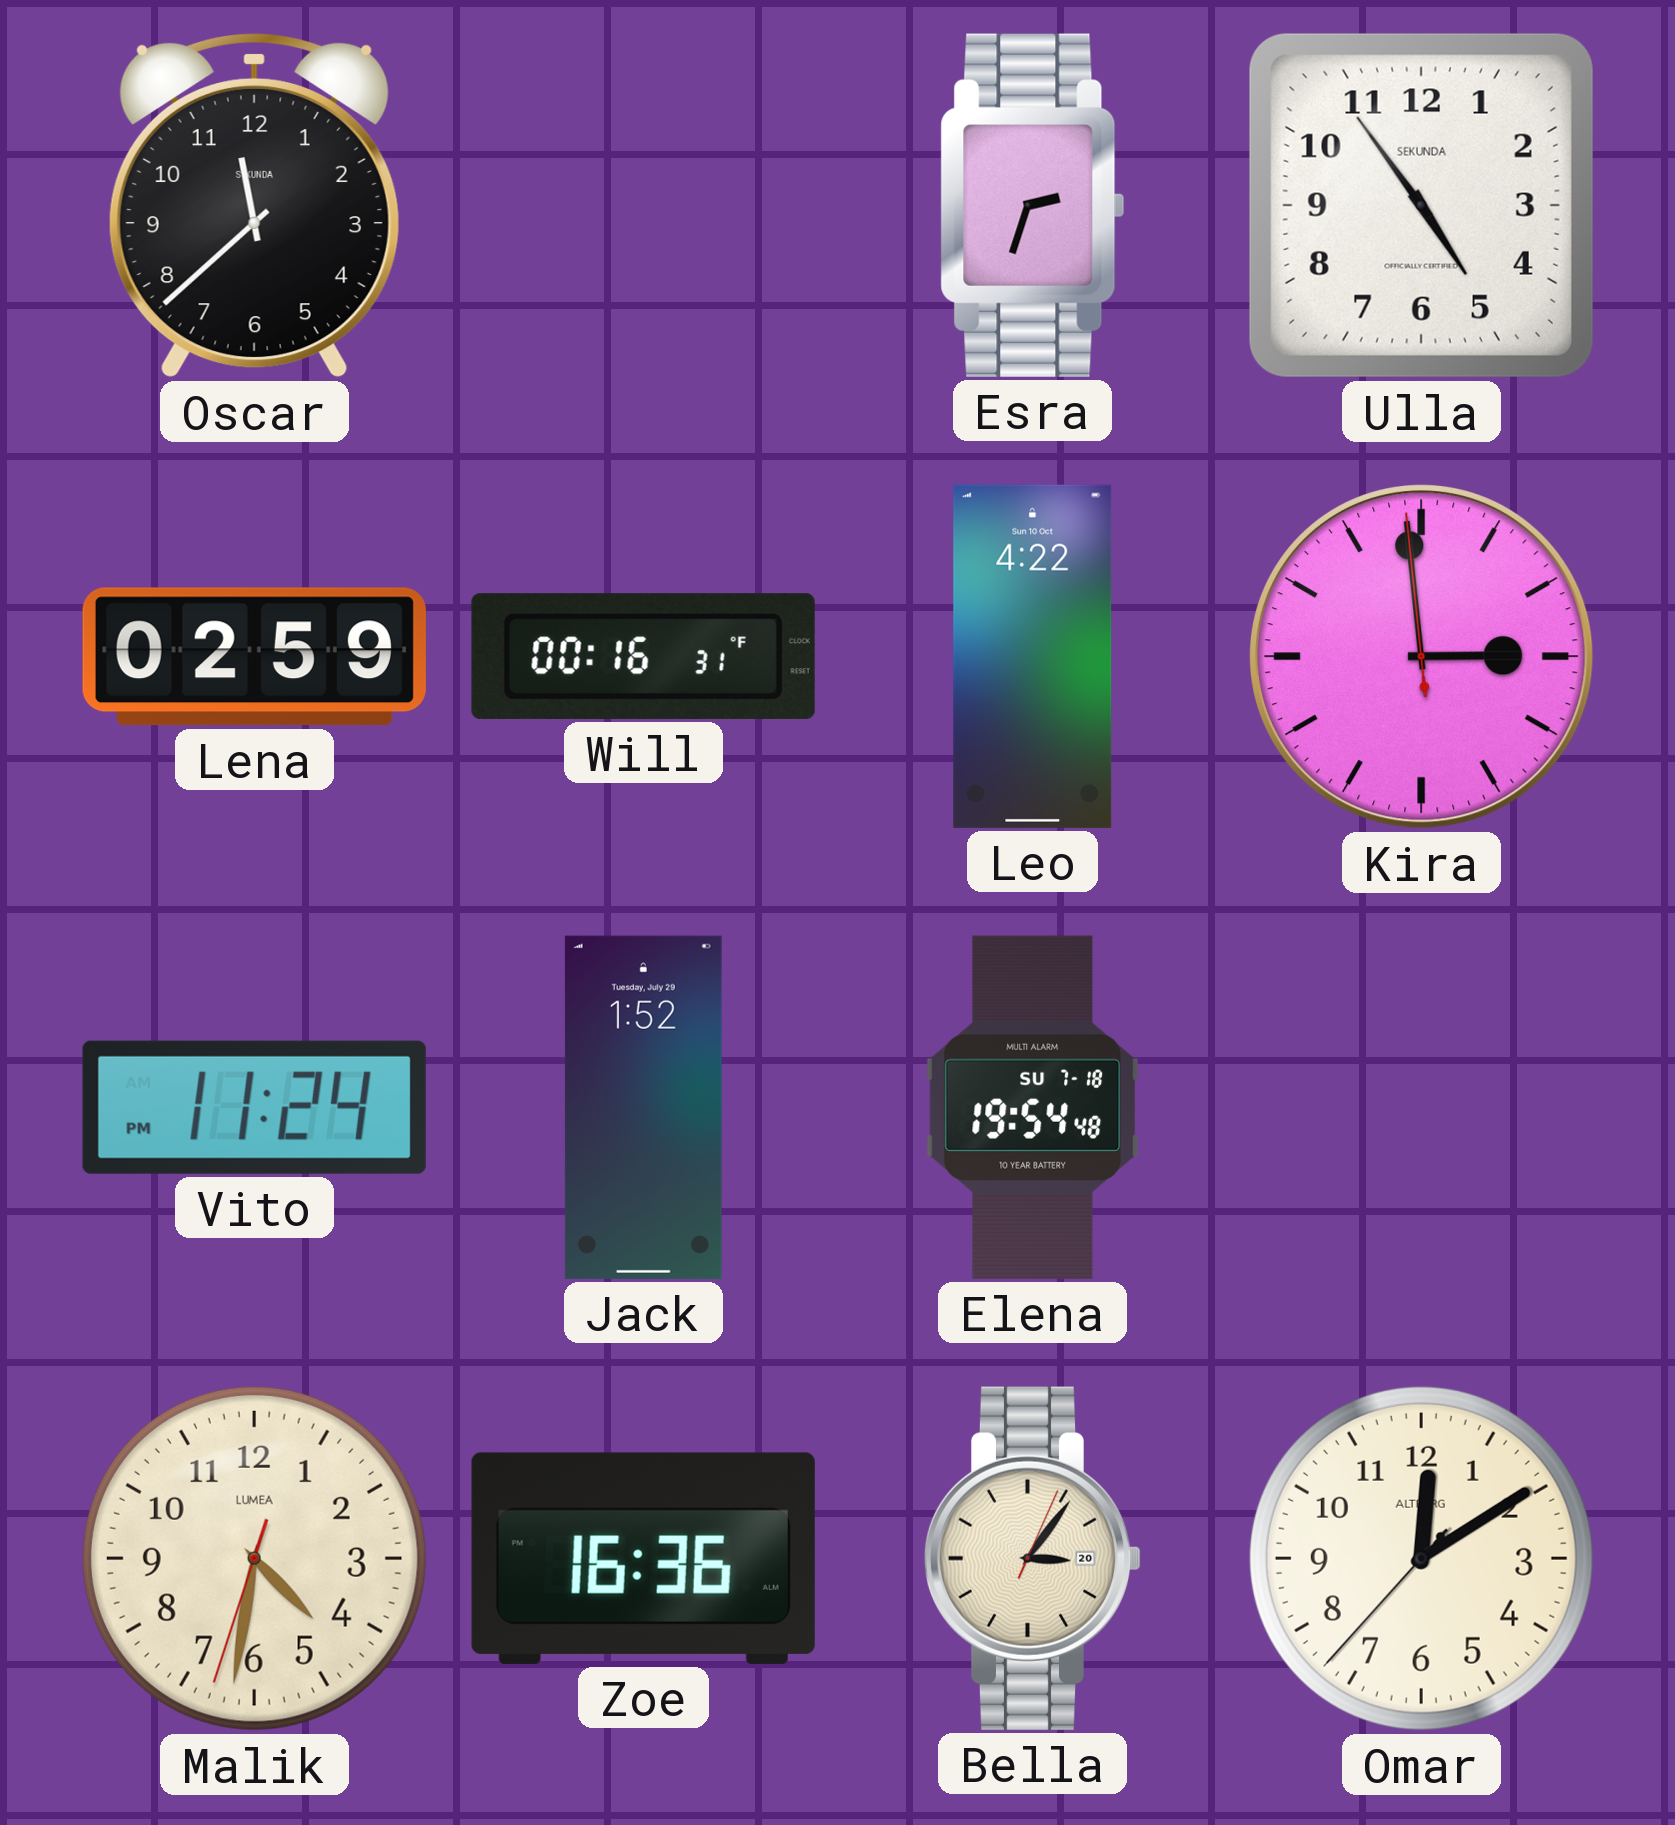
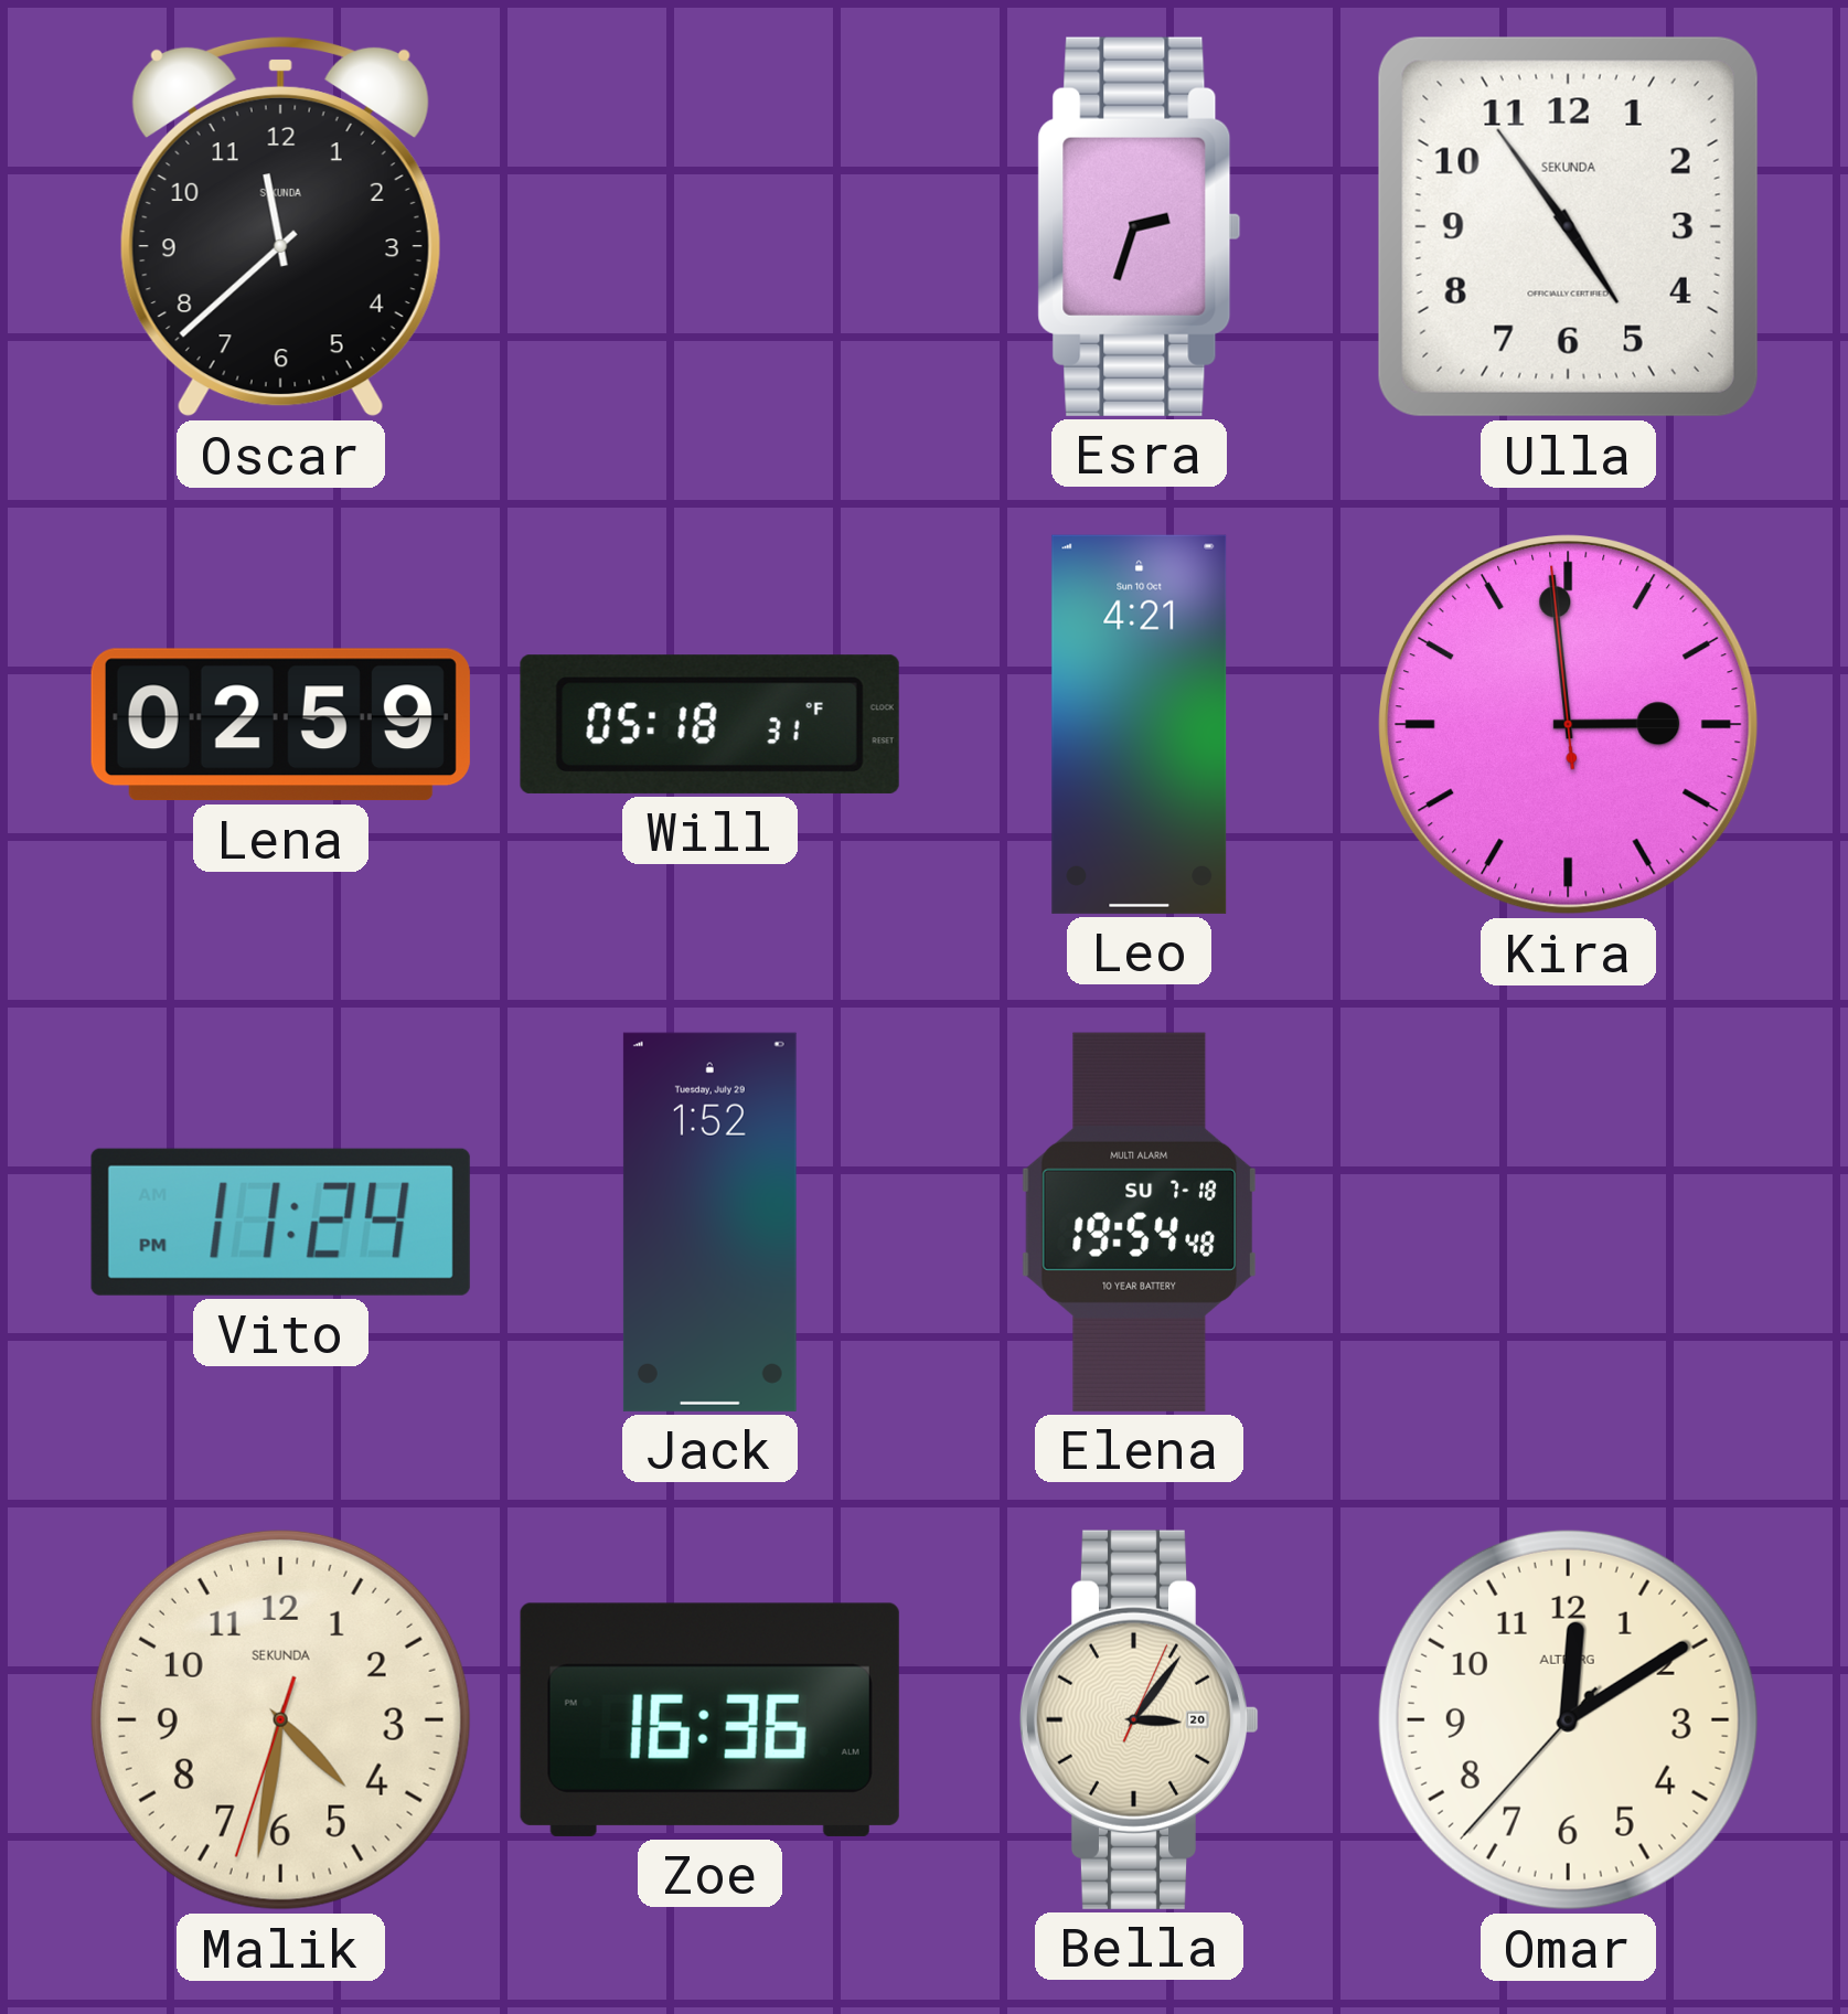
Will: 00:16 -> 05:18
Leo: 4:22 -> 4:21
Malik brand: LUMEA -> SEKUNDA
